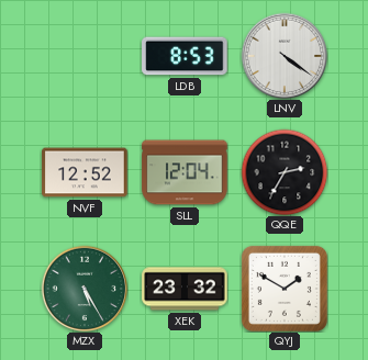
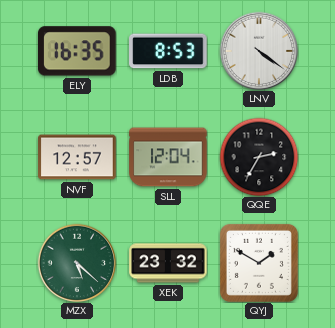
ELY: none -> 16:35
NVF: 12:52 -> 12:57
MZX: 5:25 -> 5:22
